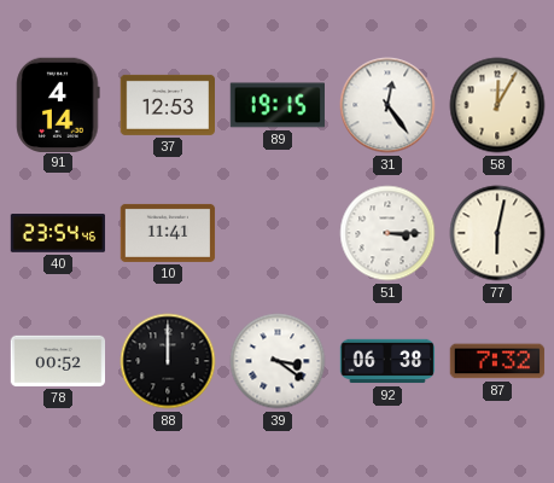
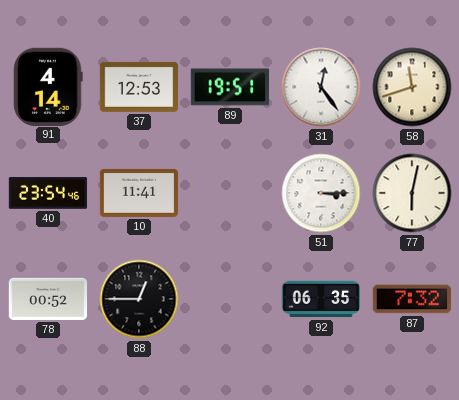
89: 19:15 -> 19:51
58: 12:05 -> 11:42
88: 12:00 -> 12:45
39: 3:21 -> none
92: 06:38 -> 06:35
